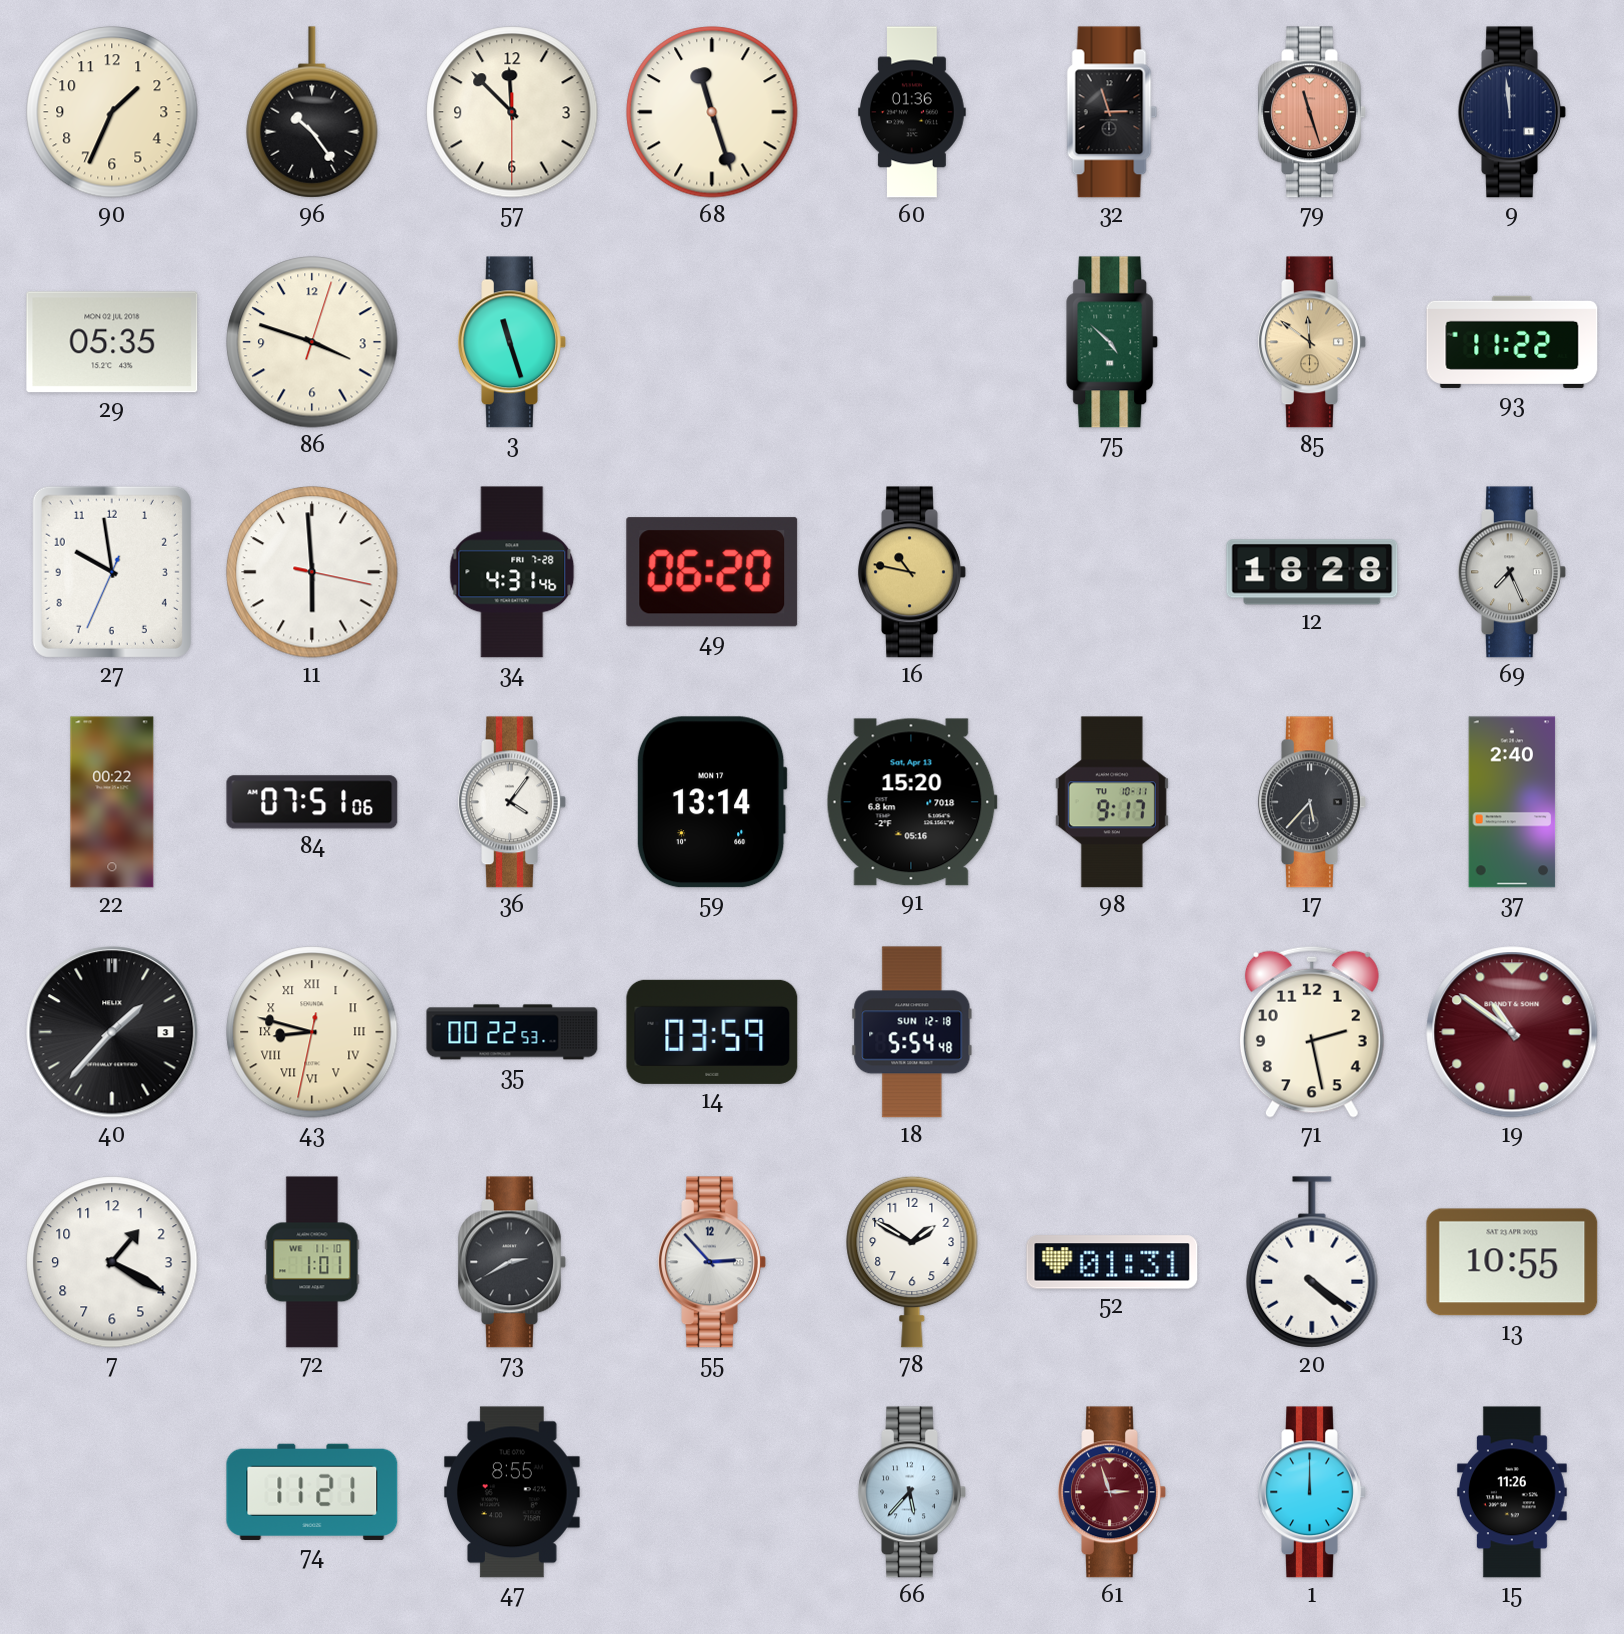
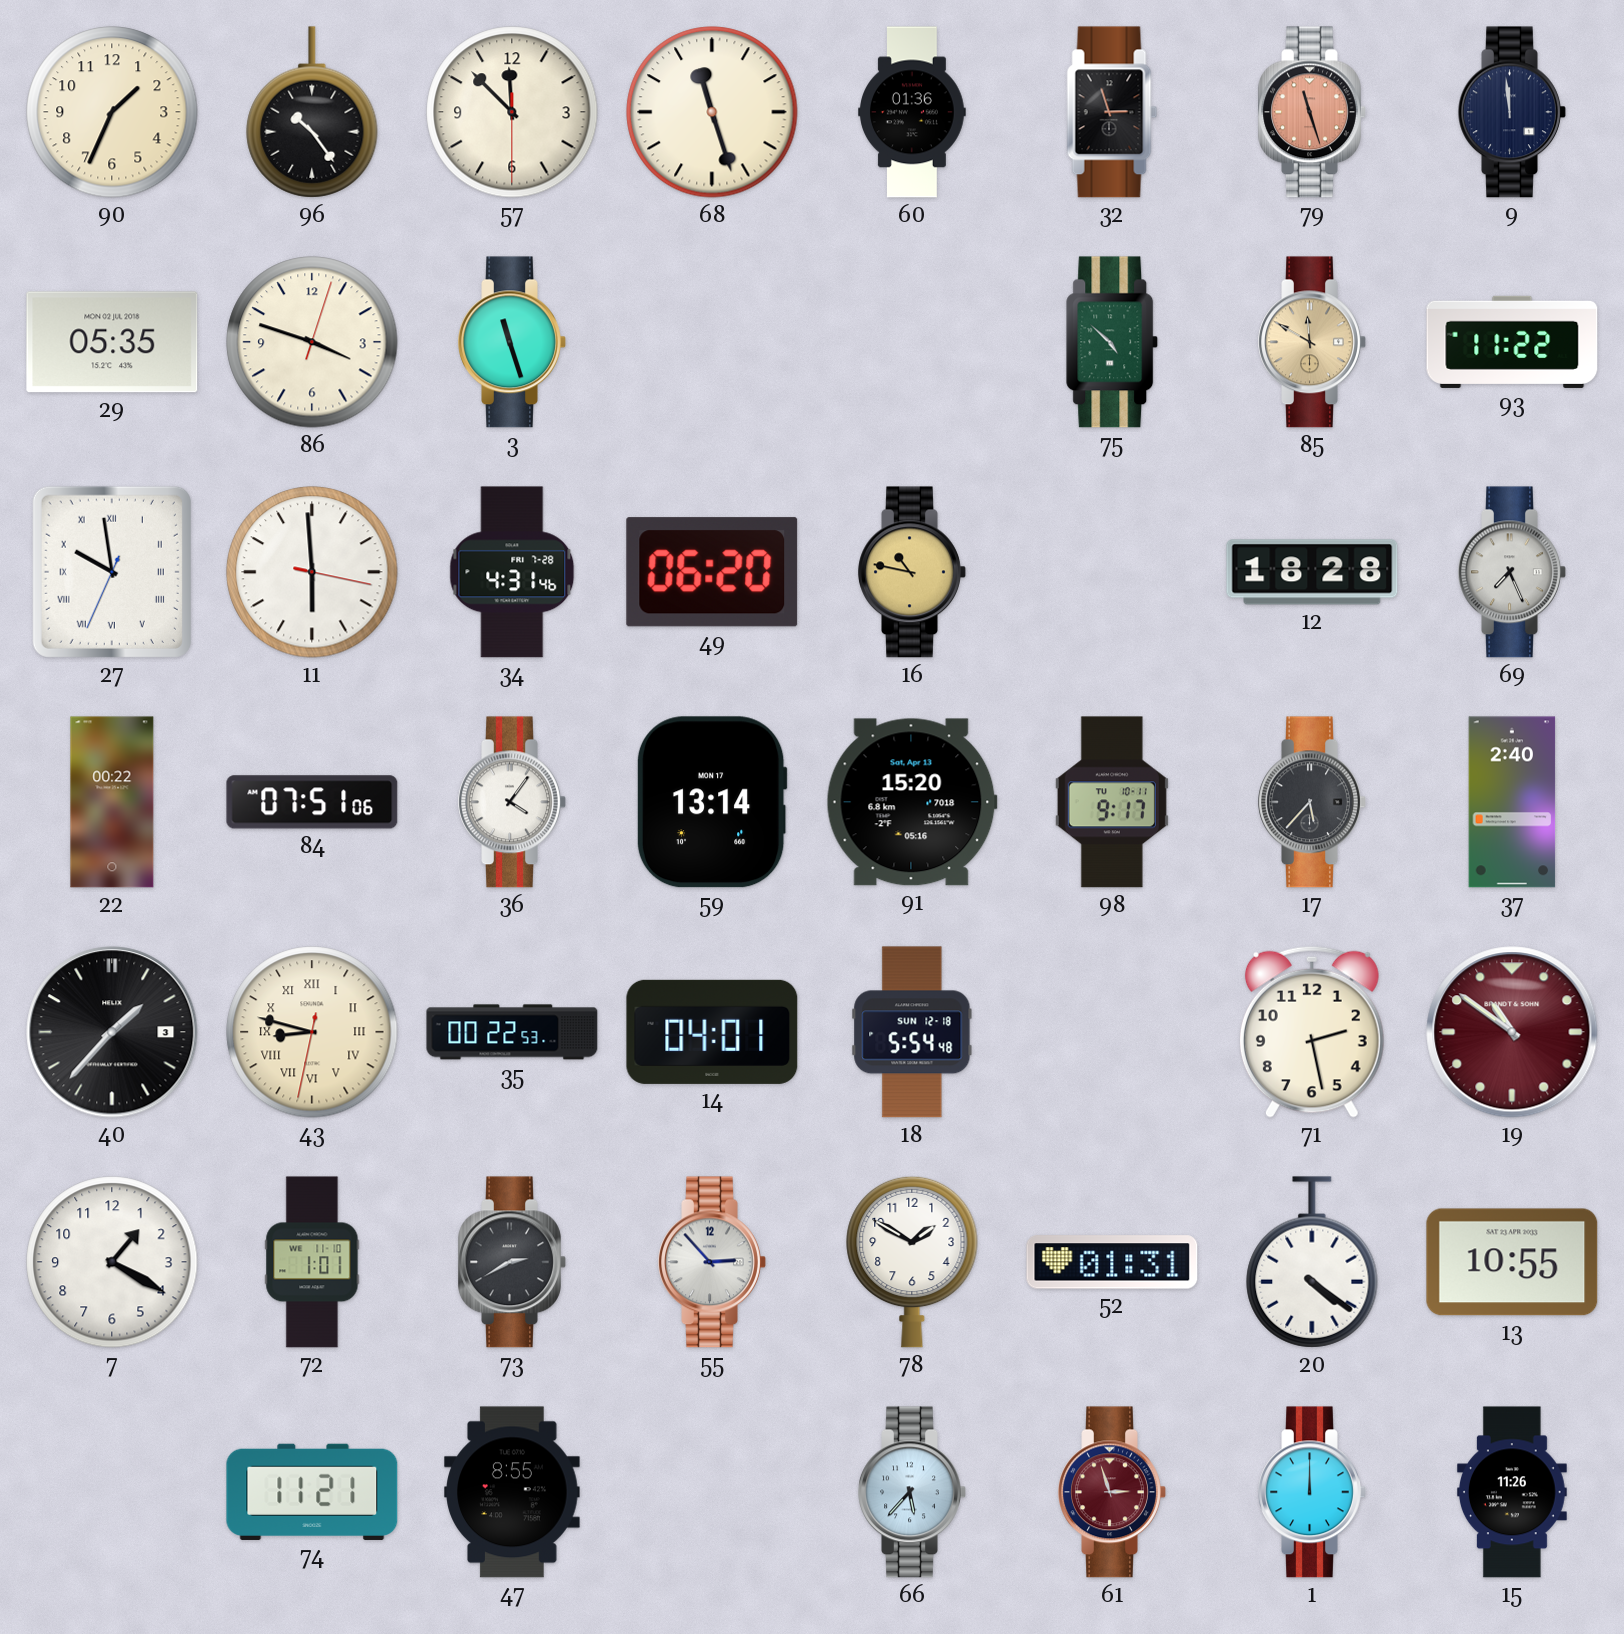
85: 11:51 -> 11:50
27 numerals: Arabic -> Roman
14: 03:59 -> 04:01
